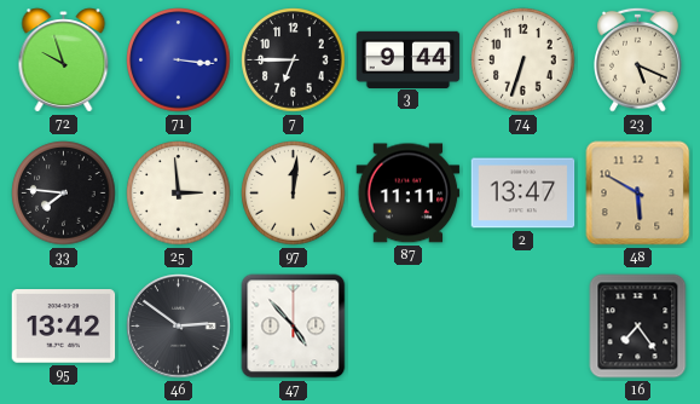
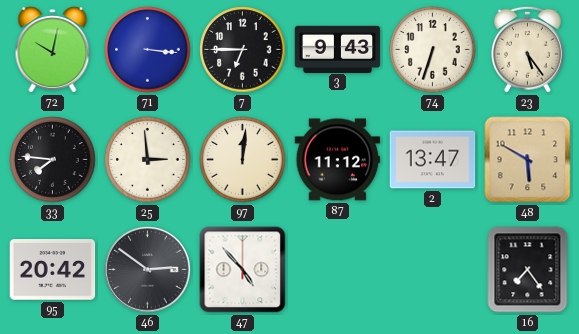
72: 9:57 -> 10:02
3: 9:44 -> 9:43
23: 5:19 -> 5:24
87: 11:11 -> 11:12
95: 13:42 -> 20:42
